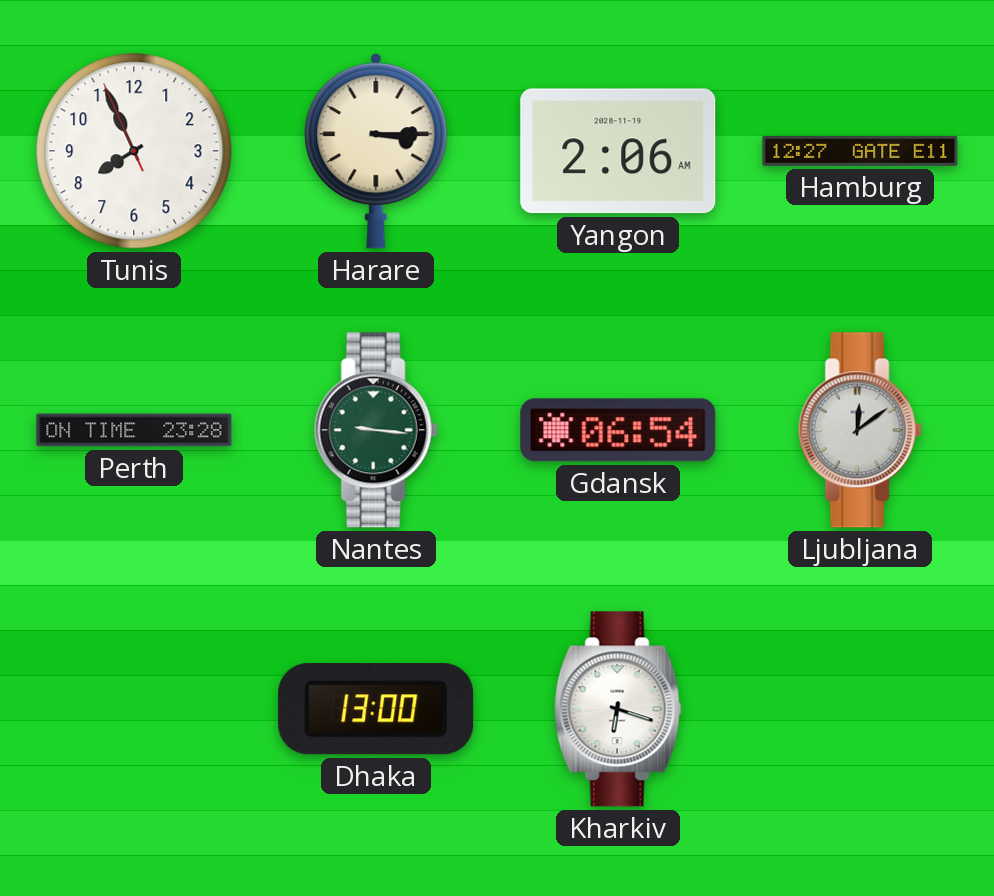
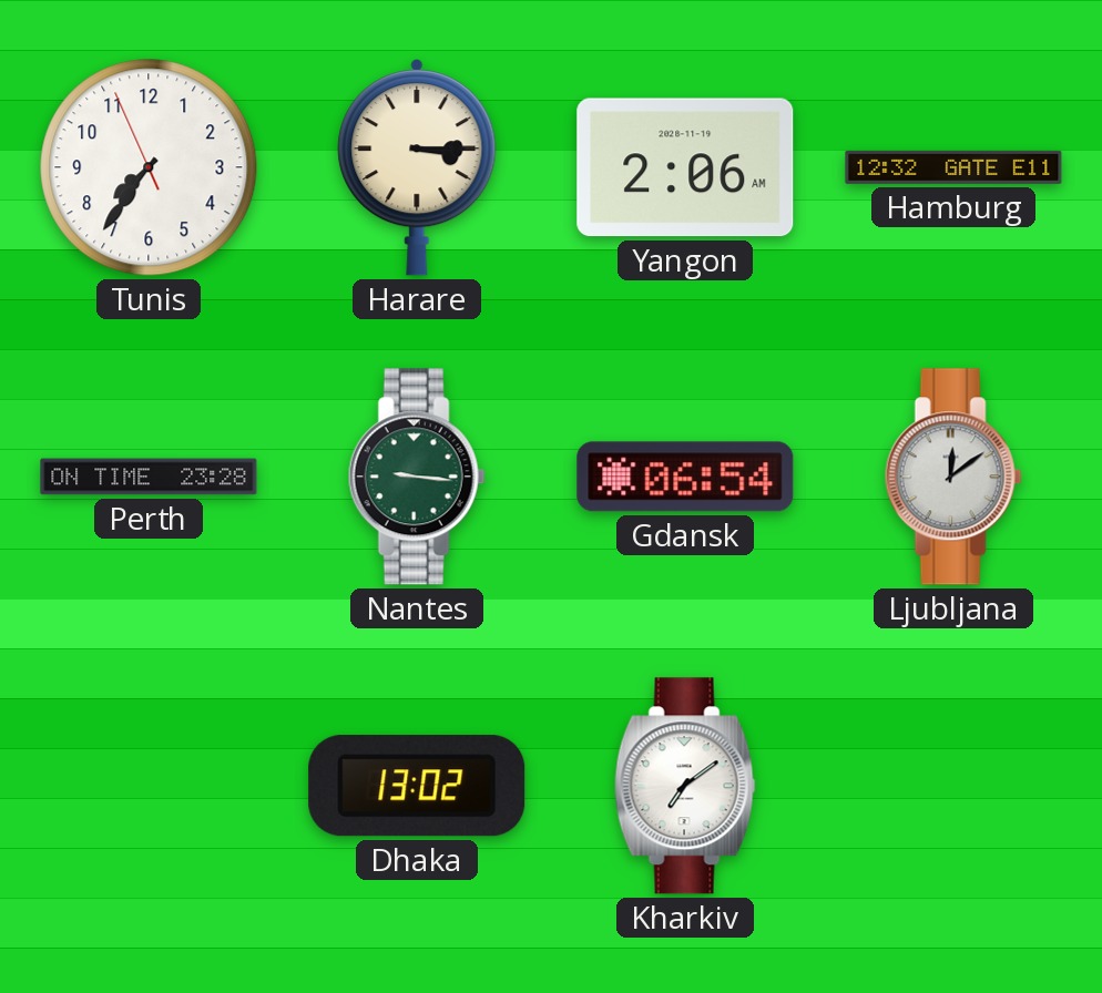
Tunis: 7:55 -> 7:35
Hamburg: 12:27 -> 12:32
Dhaka: 13:00 -> 13:02
Kharkiv: 6:18 -> 7:09
